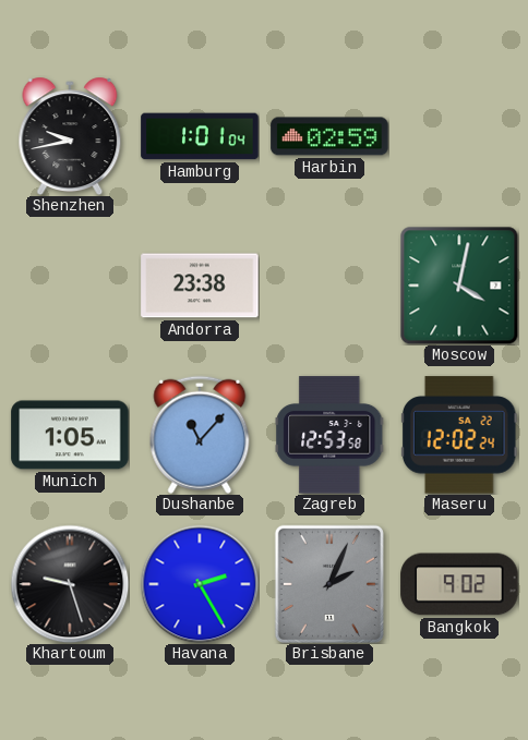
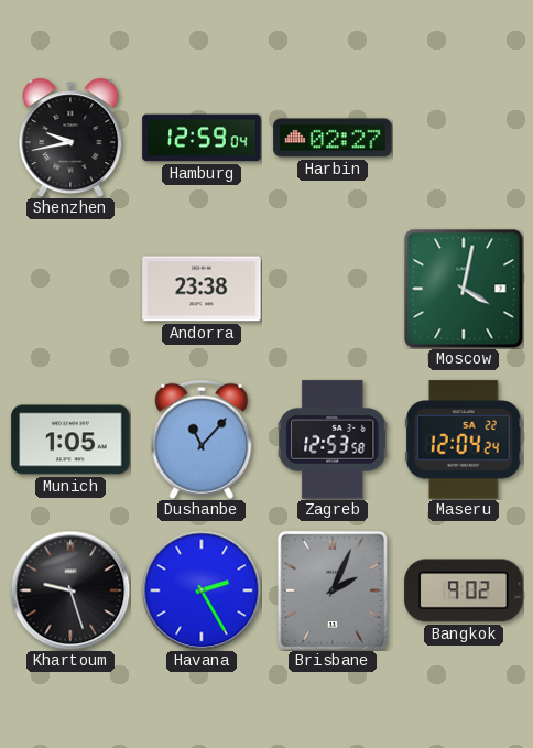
Hamburg: 1:01 -> 12:59
Harbin: 02:59 -> 02:27
Maseru: 12:02 -> 12:04
